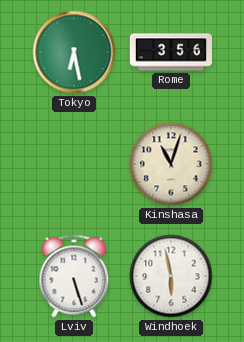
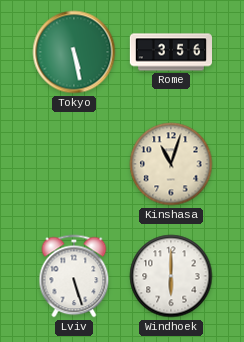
Tokyo: 6:28 -> 5:28
Windhoek: 5:58 -> 6:00
